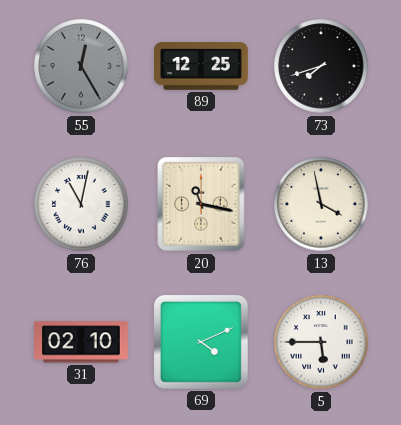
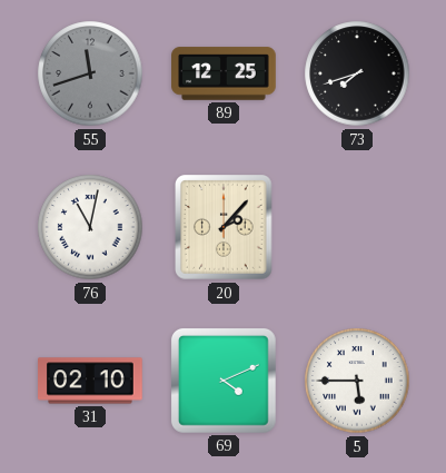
55: 12:25 -> 11:42
20: 11:17 -> 2:07
13: 3:58 -> none
